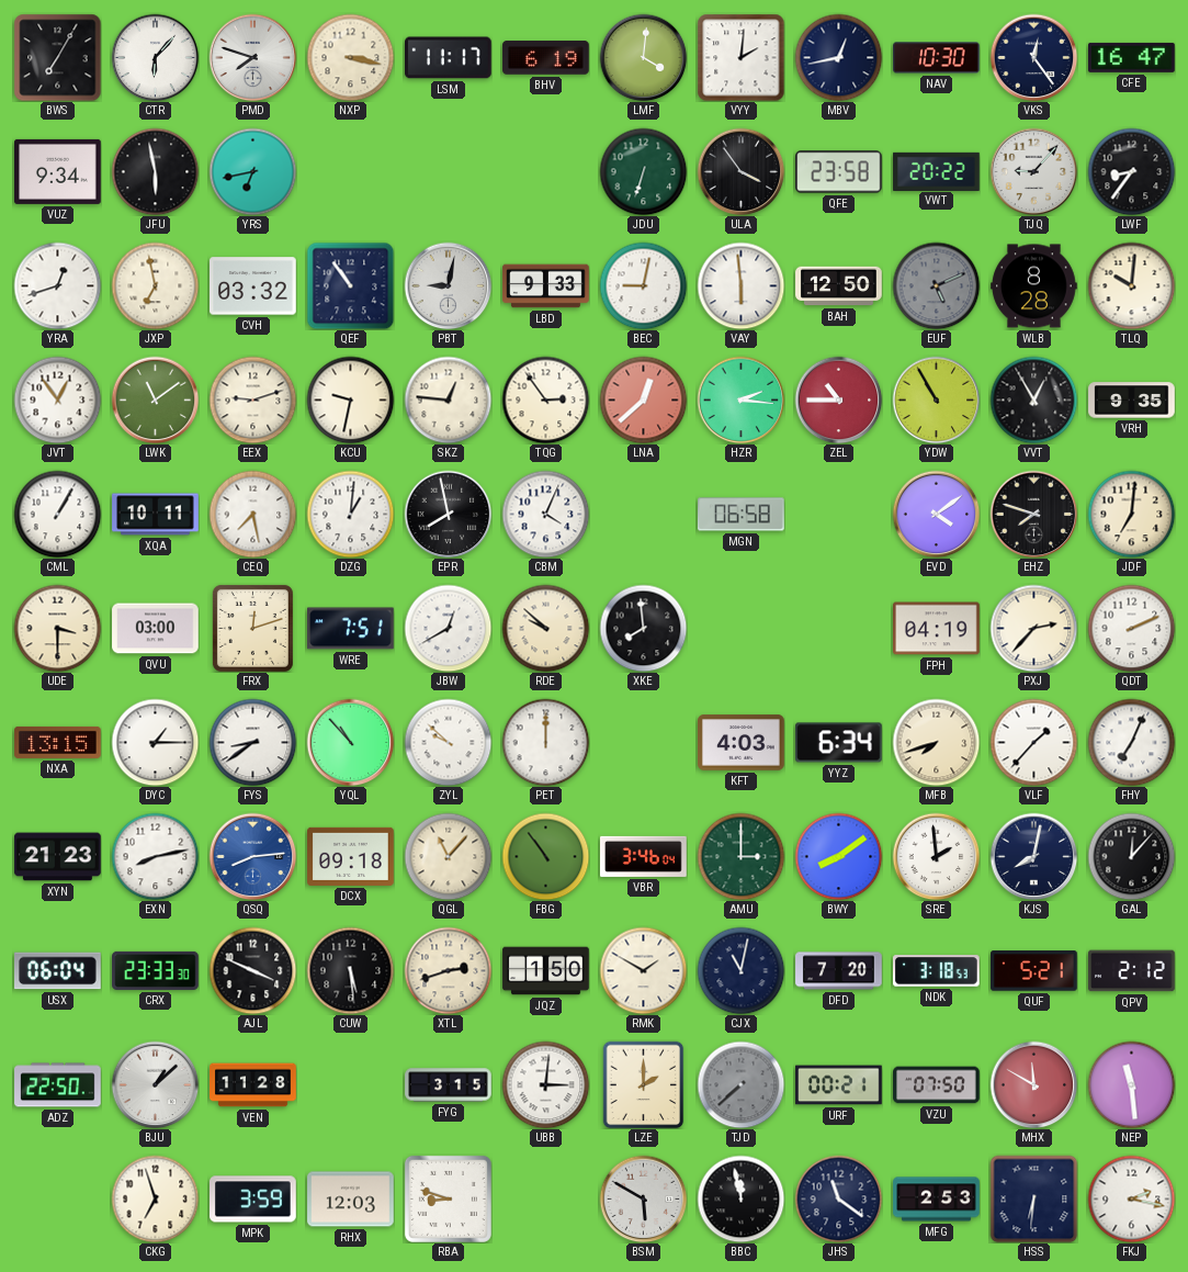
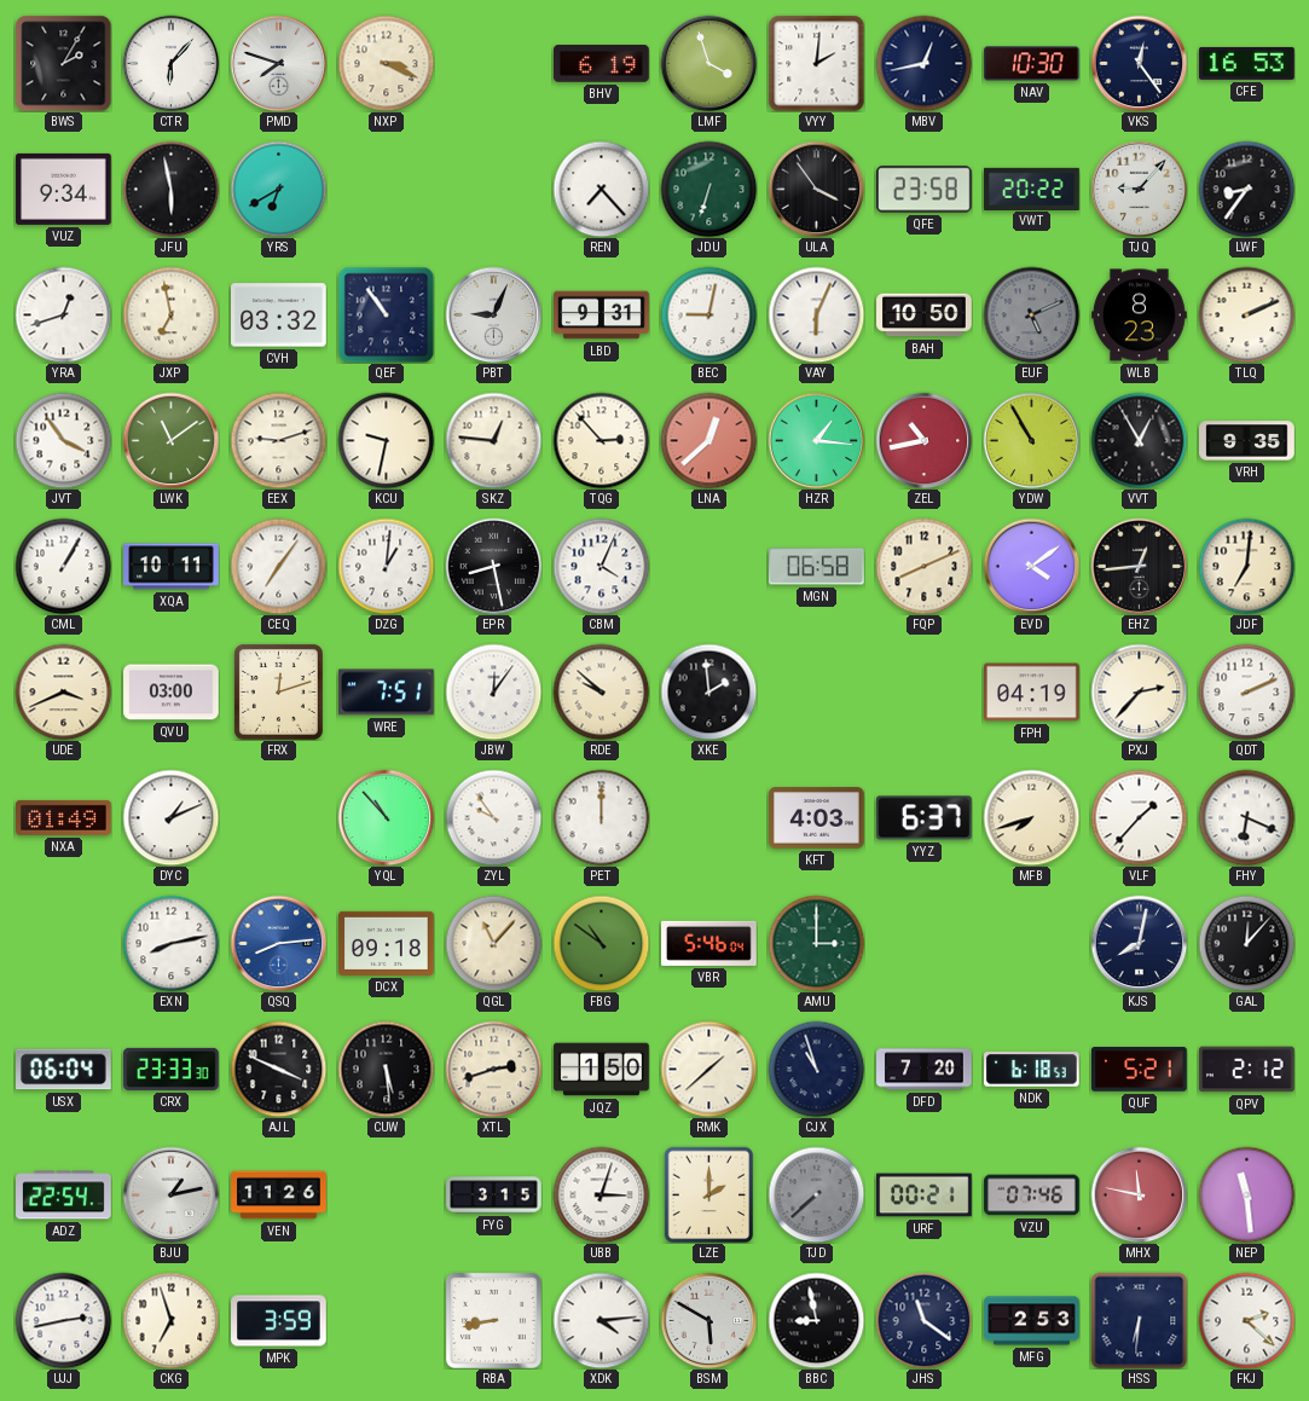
BWS: 7:05 -> 2:05
NXP: 3:17 -> 3:19
LSM: 11:17 -> none
LMF: 4:01 -> 3:57
CFE: 16:47 -> 16:53
YRS: 6:43 -> 6:40
REN: none -> 7:23
PBT: 9:02 -> 9:04
LBD: 9:33 -> 9:31
VAY: 5:59 -> 6:04
BAH: 12:50 -> 10:50
WLB: 8:28 -> 8:23
TLQ: 10:01 -> 2:11
JVT: 12:54 -> 3:54
TQG: 2:54 -> 2:53
HZR: 2:16 -> 1:16
ZEL: 10:45 -> 10:43
CEQ: 7:28 -> 7:06
EPR: 7:58 -> 8:28
FQP: none -> 8:11
EHZ: 7:48 -> 12:44
UDE: 3:30 -> 3:41
JBW: 12:40 -> 12:06
XKE: 7:59 -> 1:59
NXA: 13:15 -> 01:49
DYC: 1:15 -> 1:11
FYS: 8:39 -> none
ZYL: 9:52 -> 9:54
YYZ: 6:34 -> 6:37
FHY: 7:04 -> 6:19
XYN: 21:23 -> none
FBG: 10:54 -> 10:51
VBR: 3:46 -> 5:46
BWY: 8:09 -> none
SRE: 1:59 -> none
RMK: 1:50 -> 1:38
CJX: 11:02 -> 10:57
NDK: 3:18 -> 6:18
ADZ: 22:50 -> 22:54
BJU: 1:08 -> 1:13
VEN: 11:28 -> 11:26
UBB: 3:01 -> 3:03
VZU: 07:50 -> 07:46
MHX: 11:50 -> 11:47
UJJ: none -> 2:43
RHX: 12:03 -> none
RBA: 8:48 -> 8:43
XDK: none -> 4:14
BBC: 11:58 -> 8:58
FKJ: 2:17 -> 2:22
